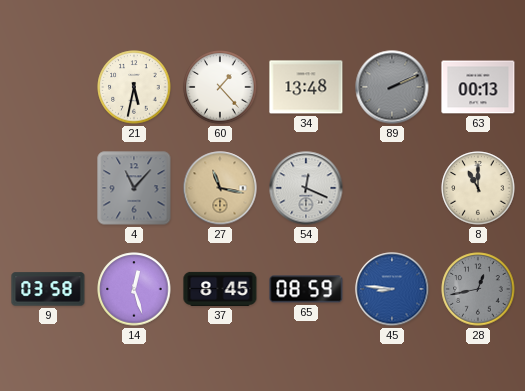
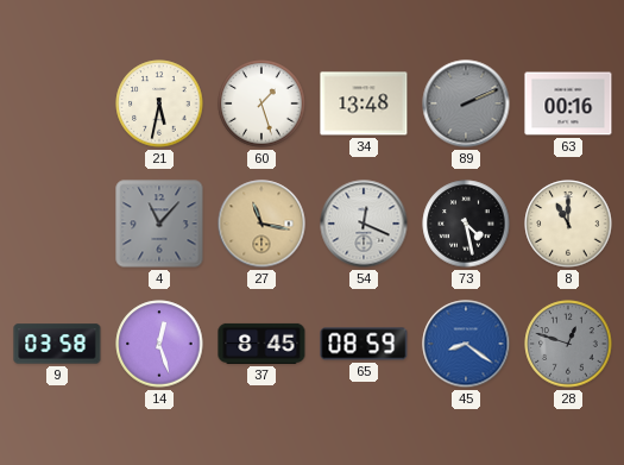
60: 1:23 -> 1:27
63: 00:13 -> 00:16
73: none -> 4:28
45: 8:46 -> 8:21
28: 12:43 -> 12:48
